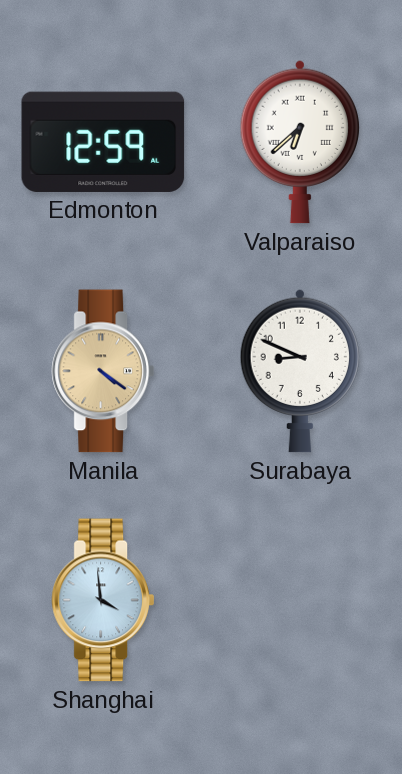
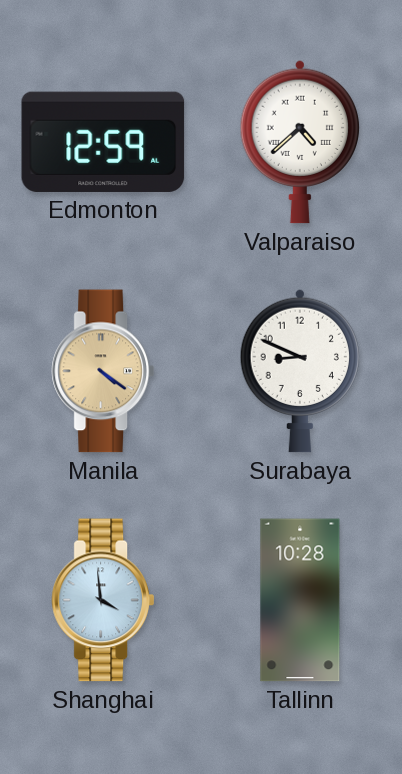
Valparaiso: 6:38 -> 4:38
Tallinn: none -> 10:28
